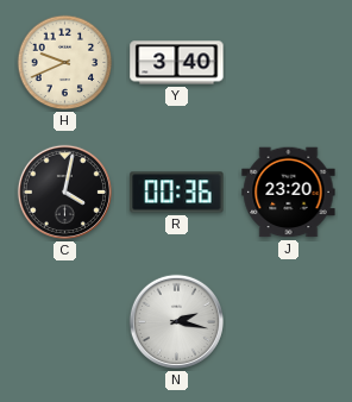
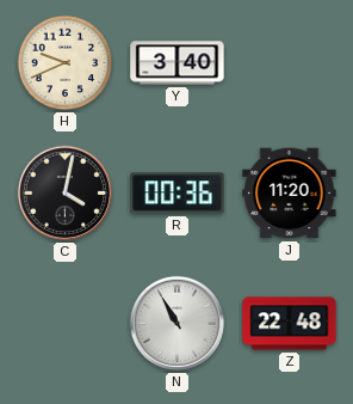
J: 23:20 -> 11:20
N: 2:17 -> 10:55
Z: none -> 22:48
